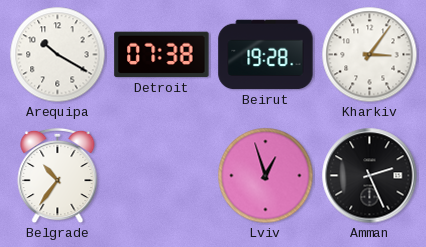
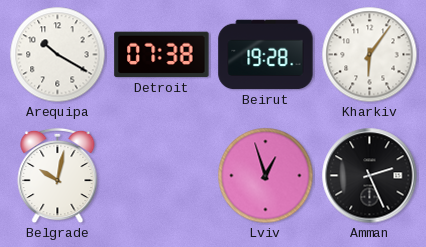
Kharkiv: 3:06 -> 6:06
Belgrade: 10:36 -> 10:02
